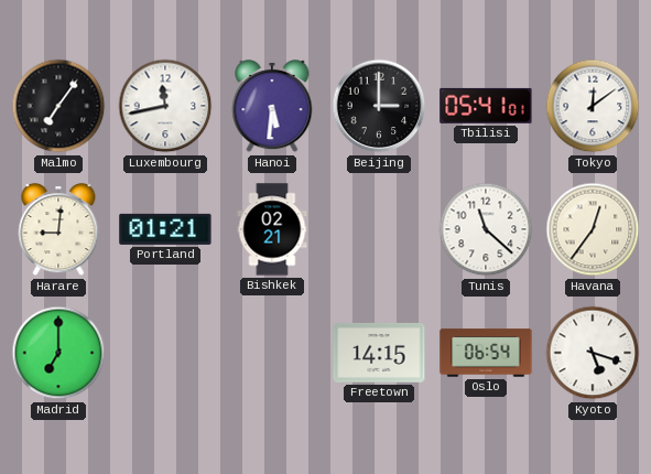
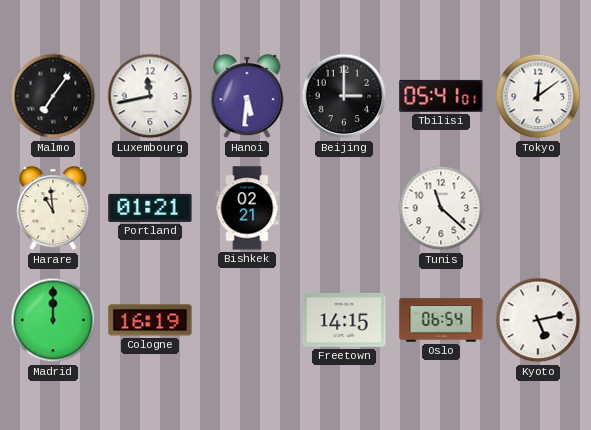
Harare: 9:01 -> 10:59
Havana: 12:36 -> none
Madrid: 7:00 -> 12:00
Cologne: none -> 16:19
Kyoto: 5:18 -> 5:13
